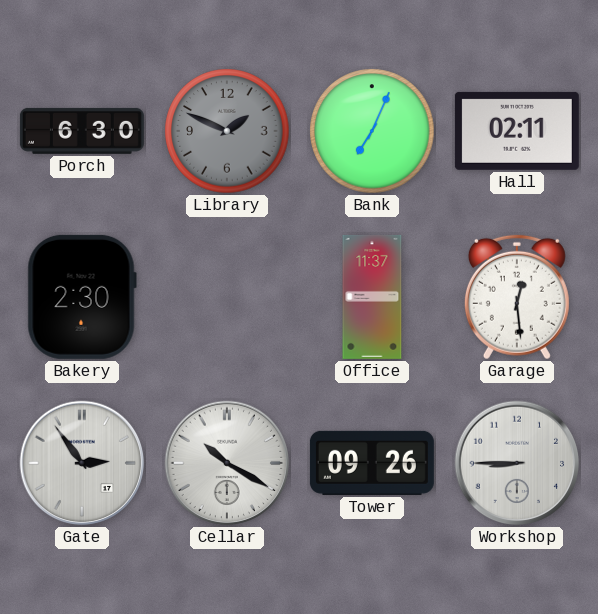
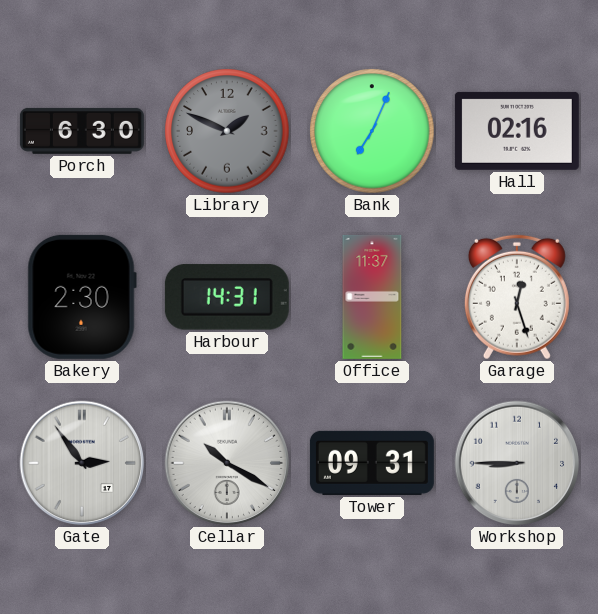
Hall: 02:11 -> 02:16
Harbour: none -> 14:31
Garage: 12:29 -> 12:27
Tower: 09:26 -> 09:31
